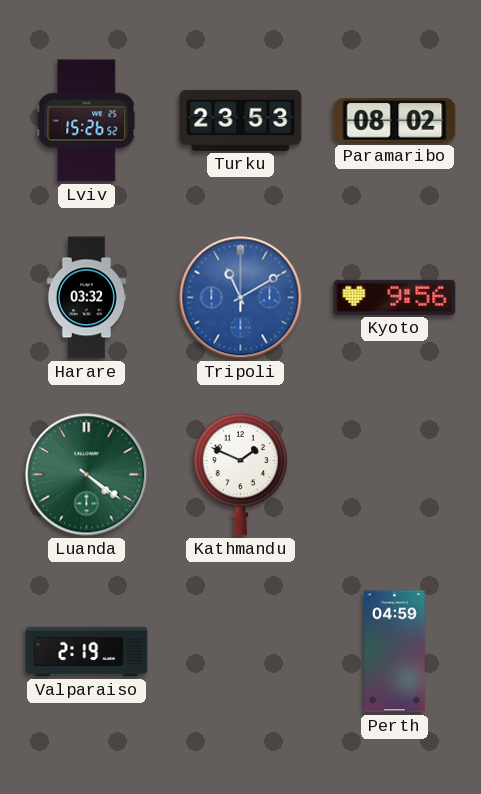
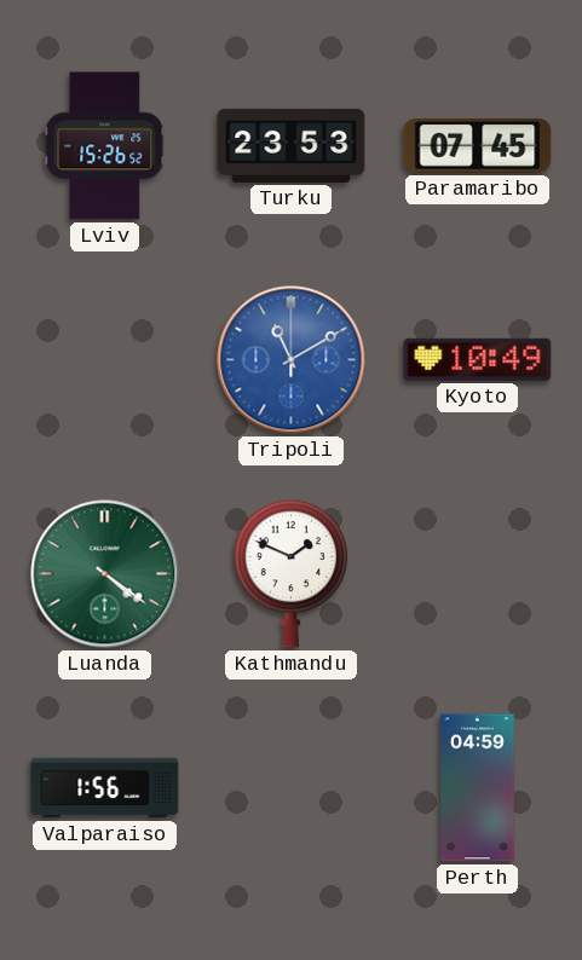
Paramaribo: 08:02 -> 07:45
Harare: 03:32 -> none
Kyoto: 9:56 -> 10:49
Valparaiso: 2:19 -> 1:56
